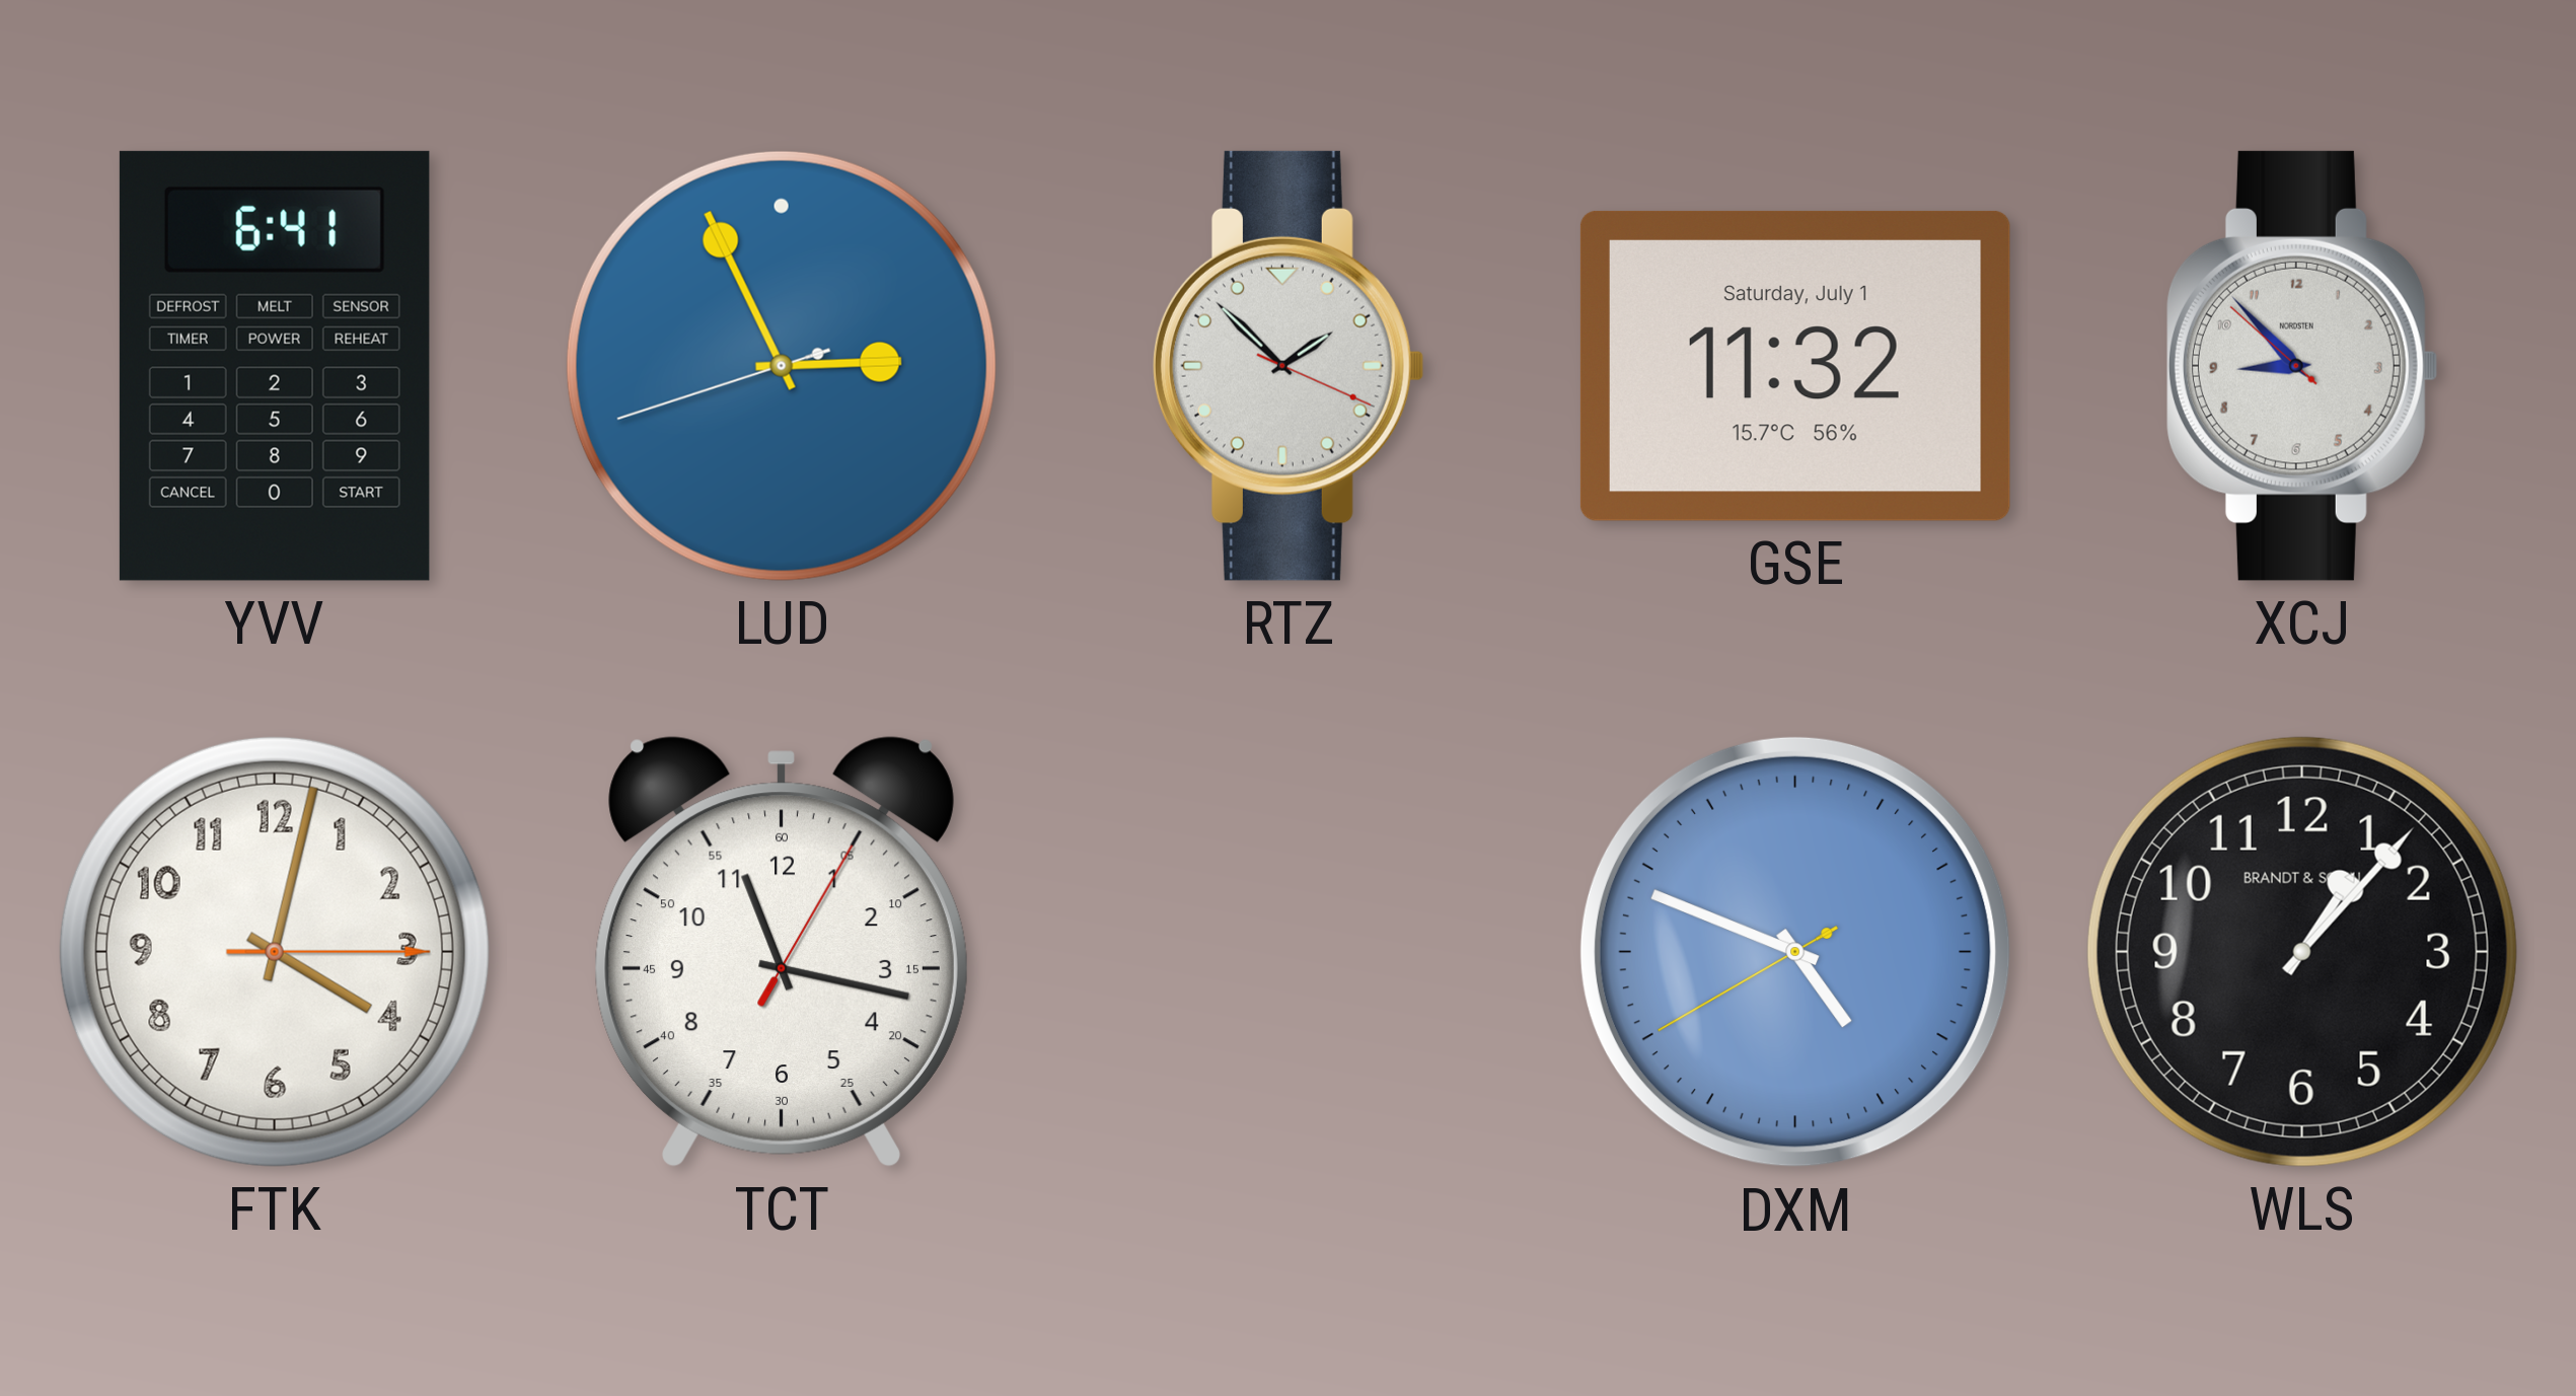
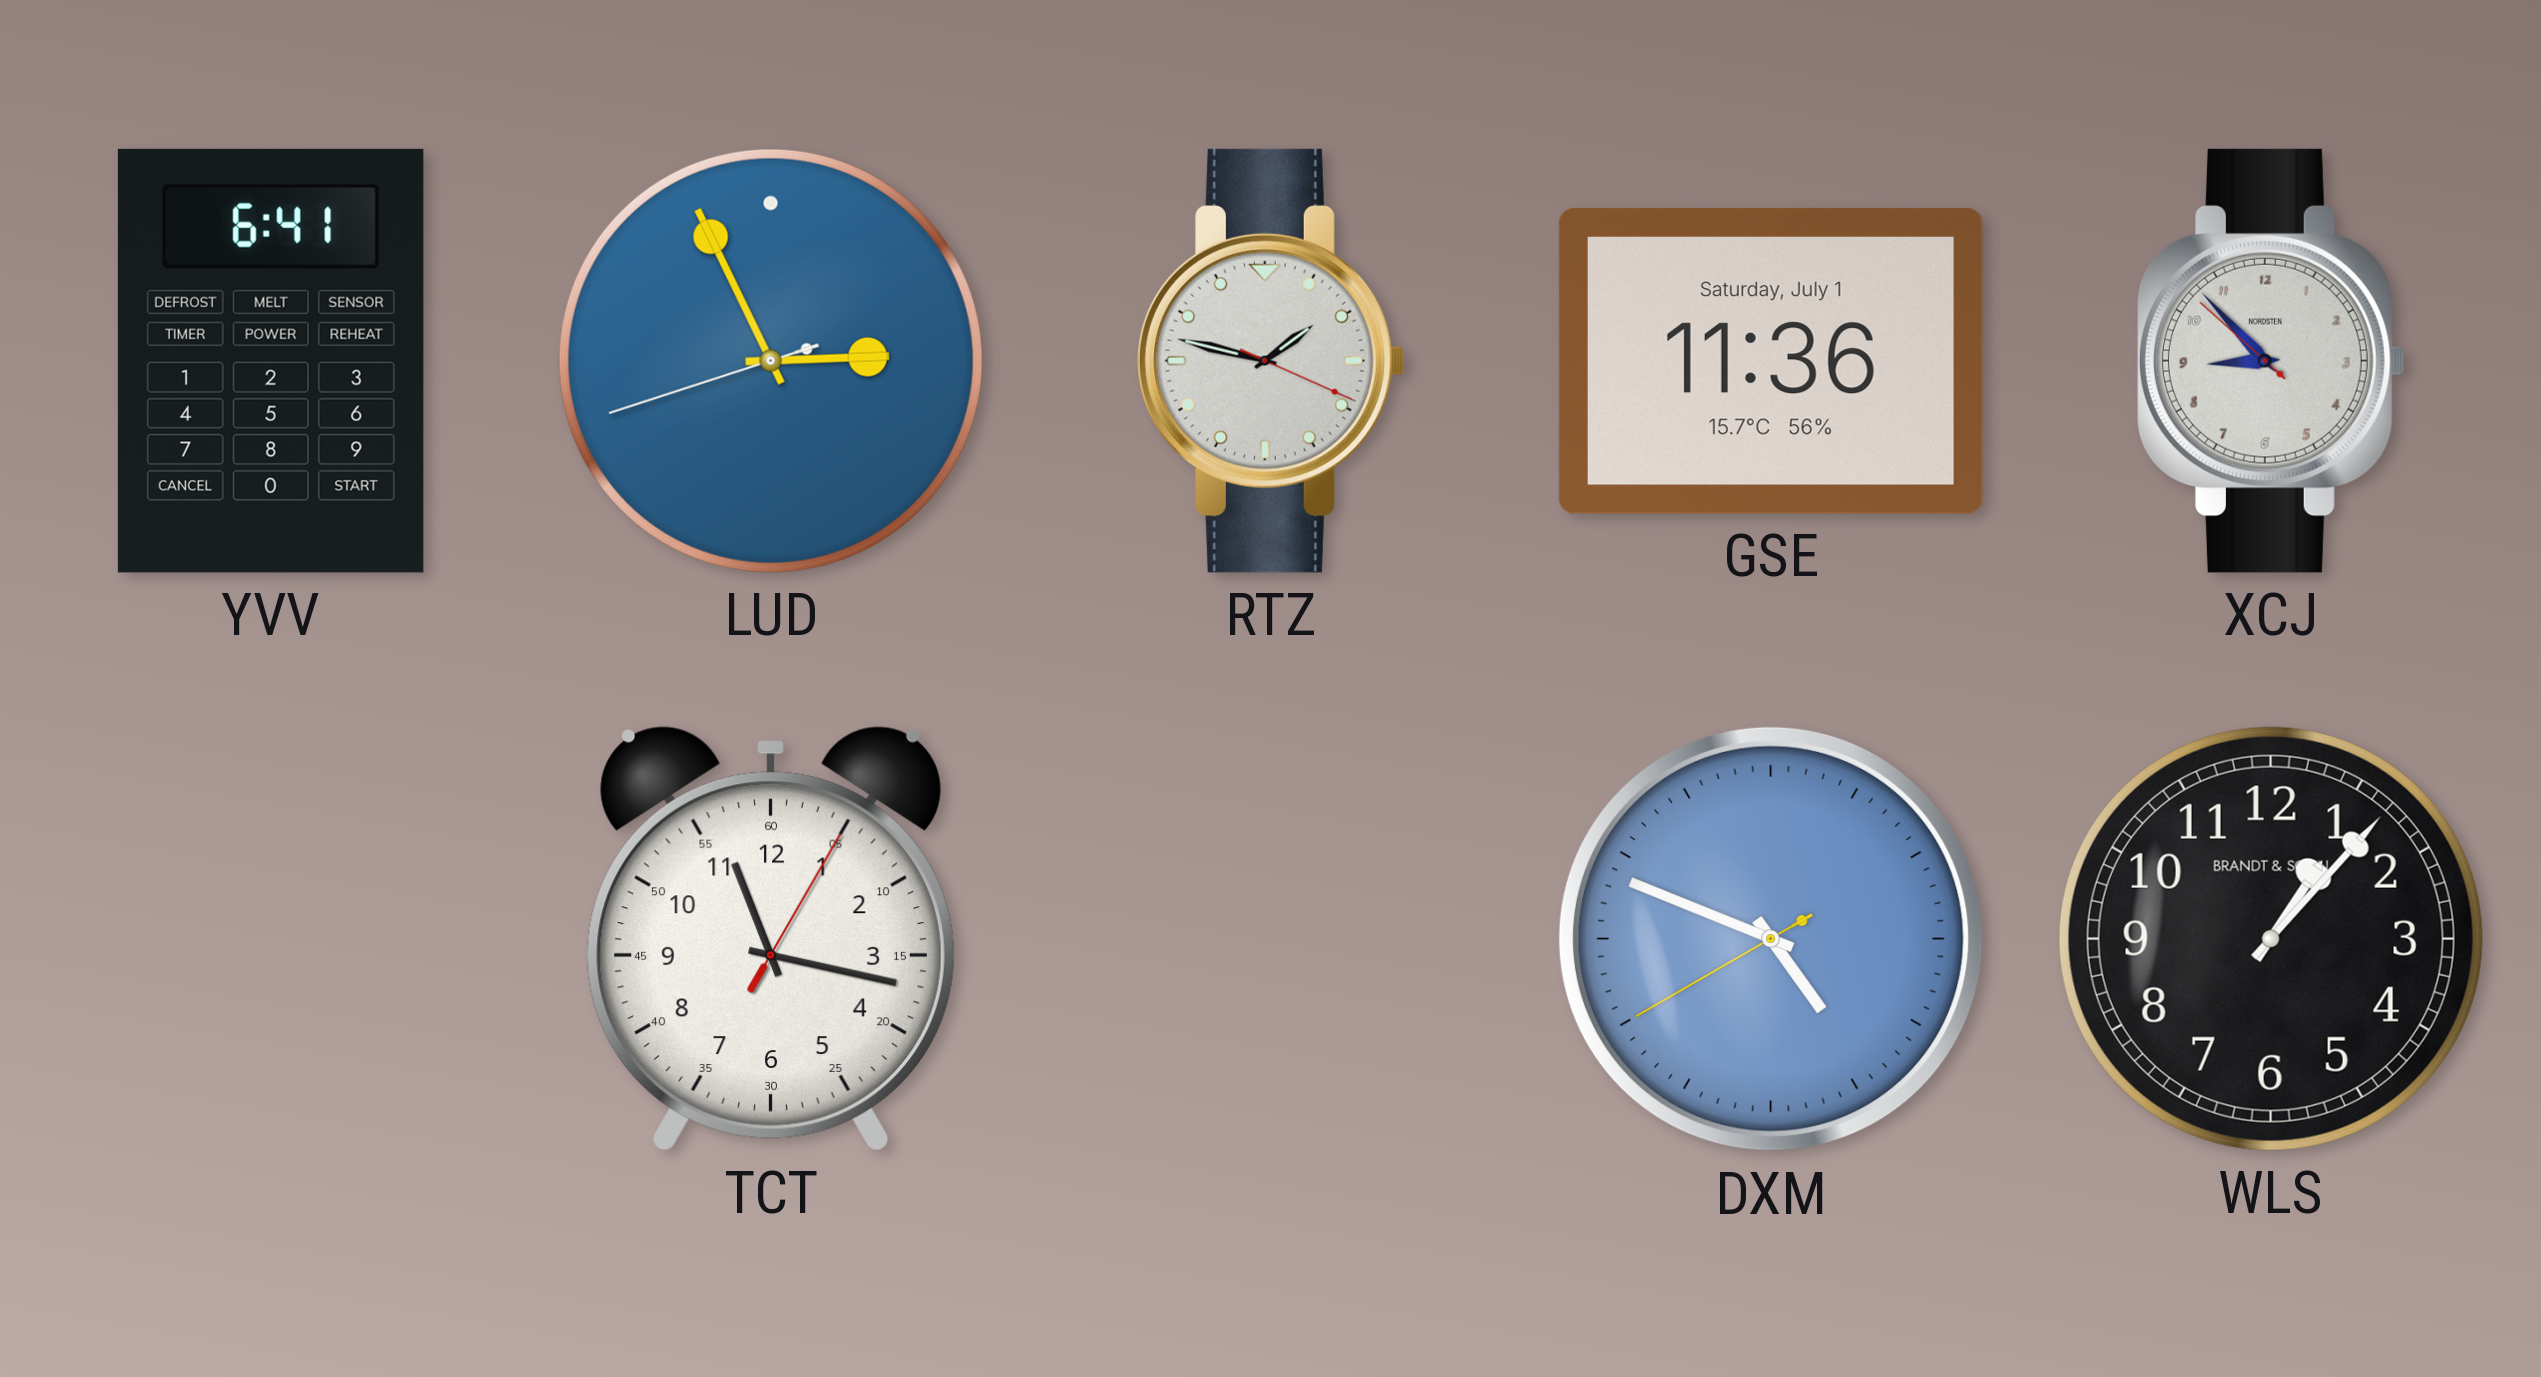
RTZ: 1:52 -> 1:47
GSE: 11:32 -> 11:36
FTK: 4:02 -> none
